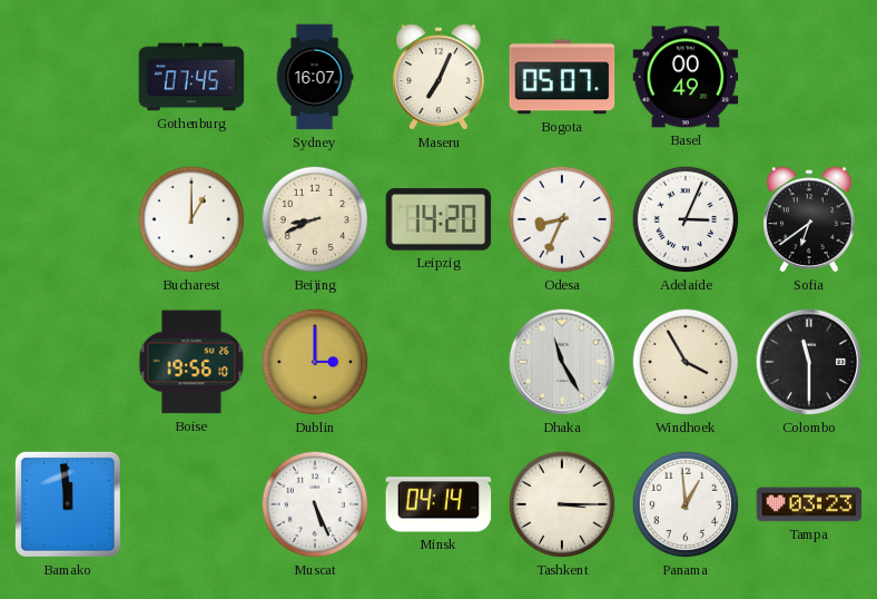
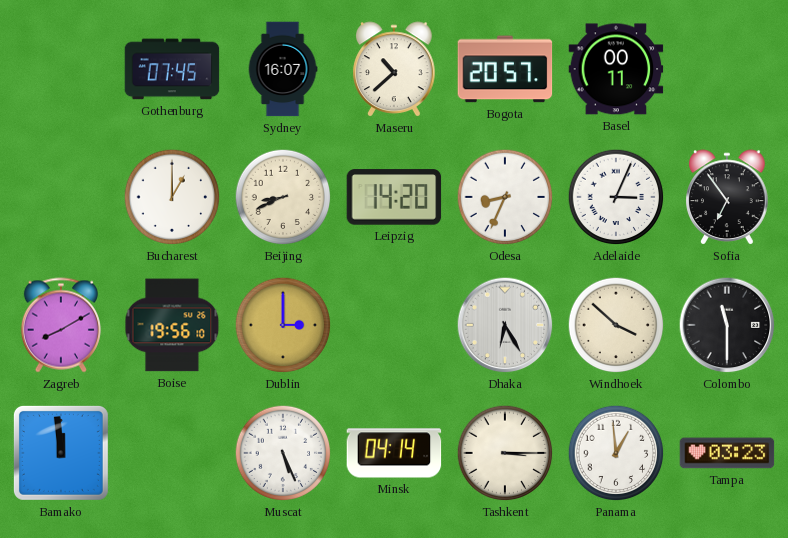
Maseru: 7:04 -> 10:38
Bogota: 05:07 -> 20:57
Basel: 00:49 -> 00:11
Sofia: 6:39 -> 6:54
Zagreb: none -> 8:10
Dhaka: 11:25 -> 6:25
Windhoek: 3:55 -> 3:52
